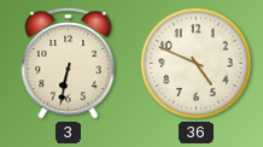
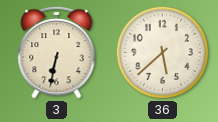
36: 4:49 -> 5:38
